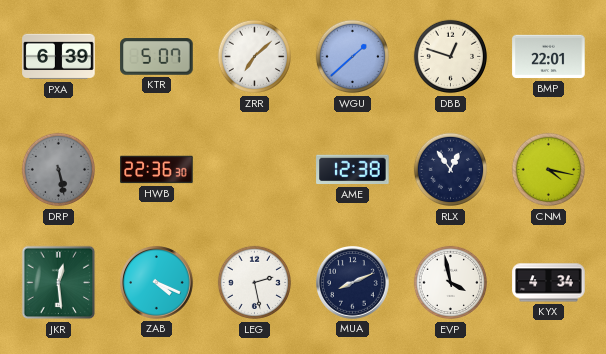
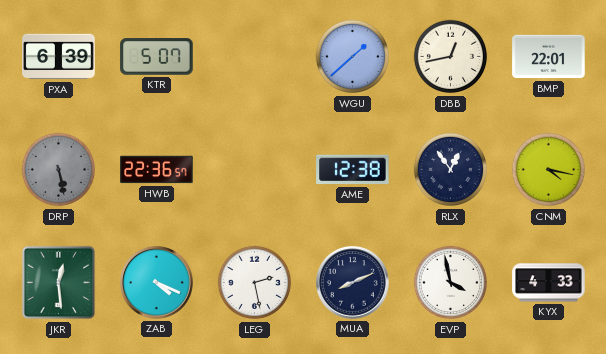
ZRR: 7:08 -> none
DBB: 12:48 -> 12:43
HWB: 22:36:30 -> 22:36:57
KYX: 4:34 -> 4:33
